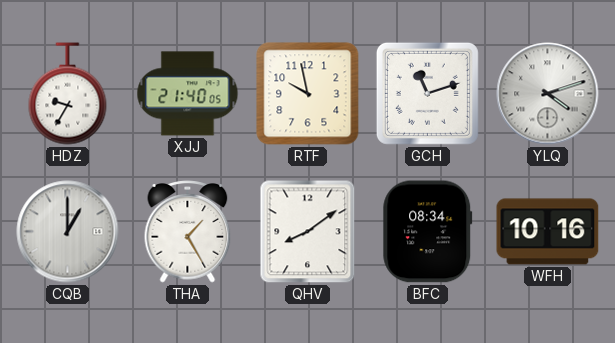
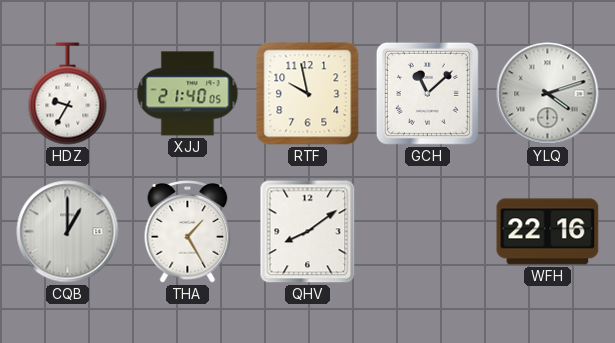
GCH: 11:12 -> 11:08
BFC: 08:34 -> none
WFH: 10:16 -> 22:16
